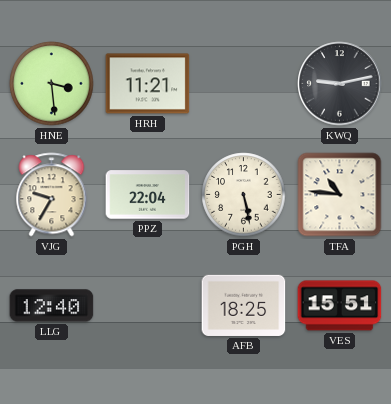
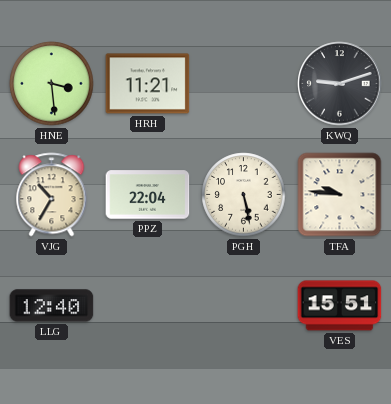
KWQ: 9:13 -> 9:12
VJG: 9:35 -> 10:35
TFA: 10:46 -> 9:46
AFB: 18:25 -> none
